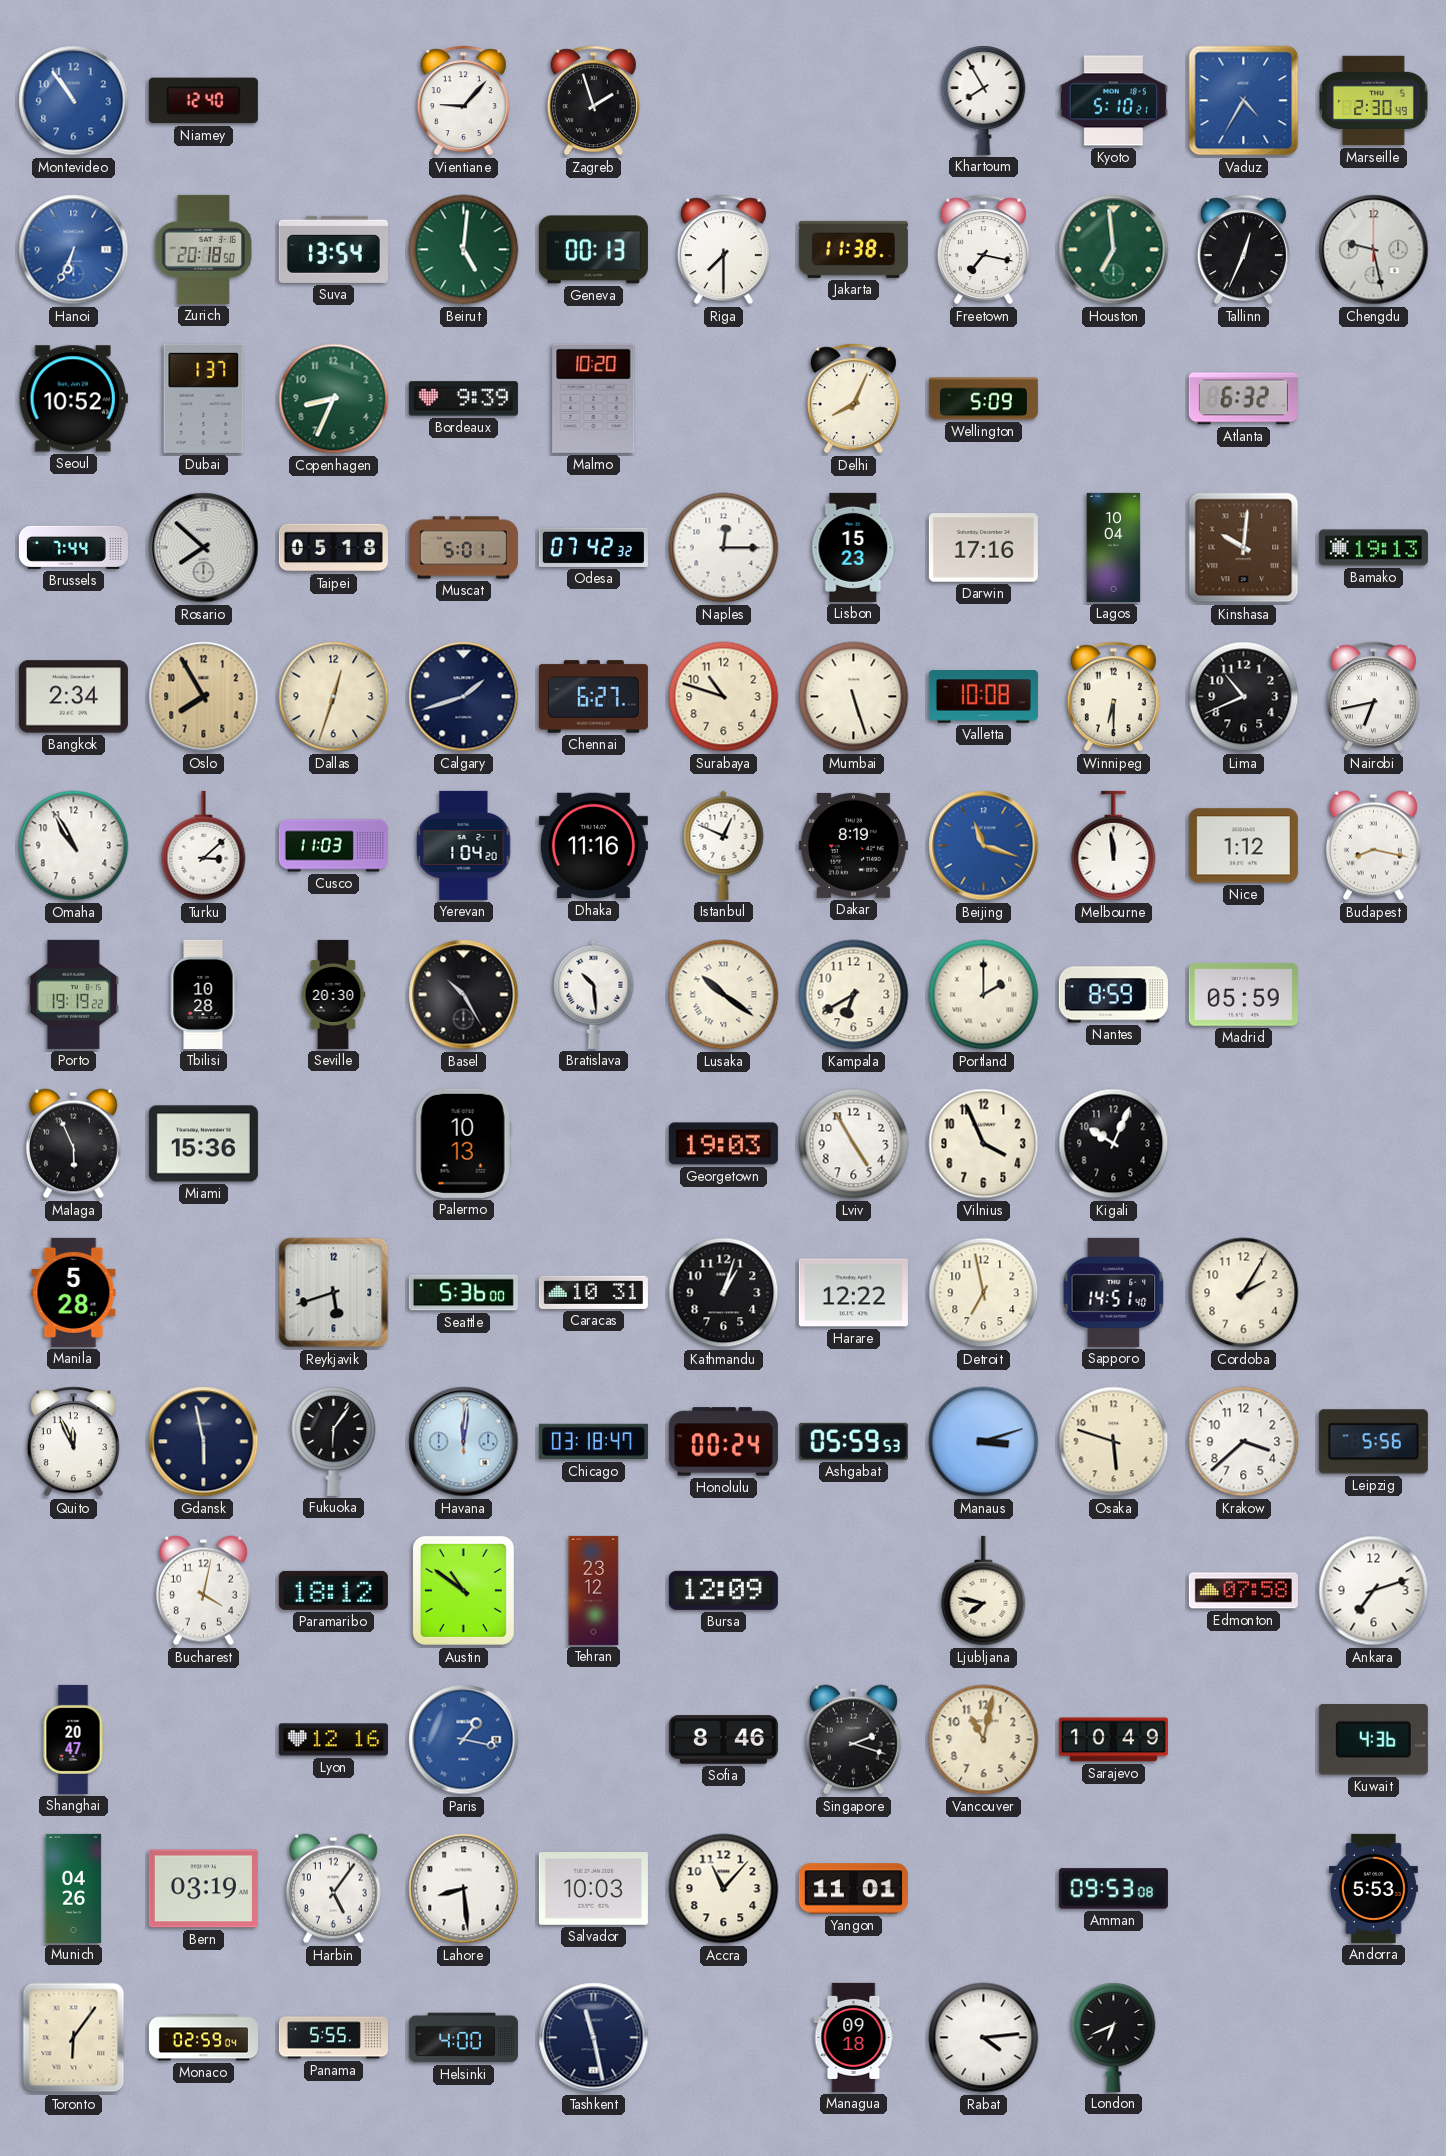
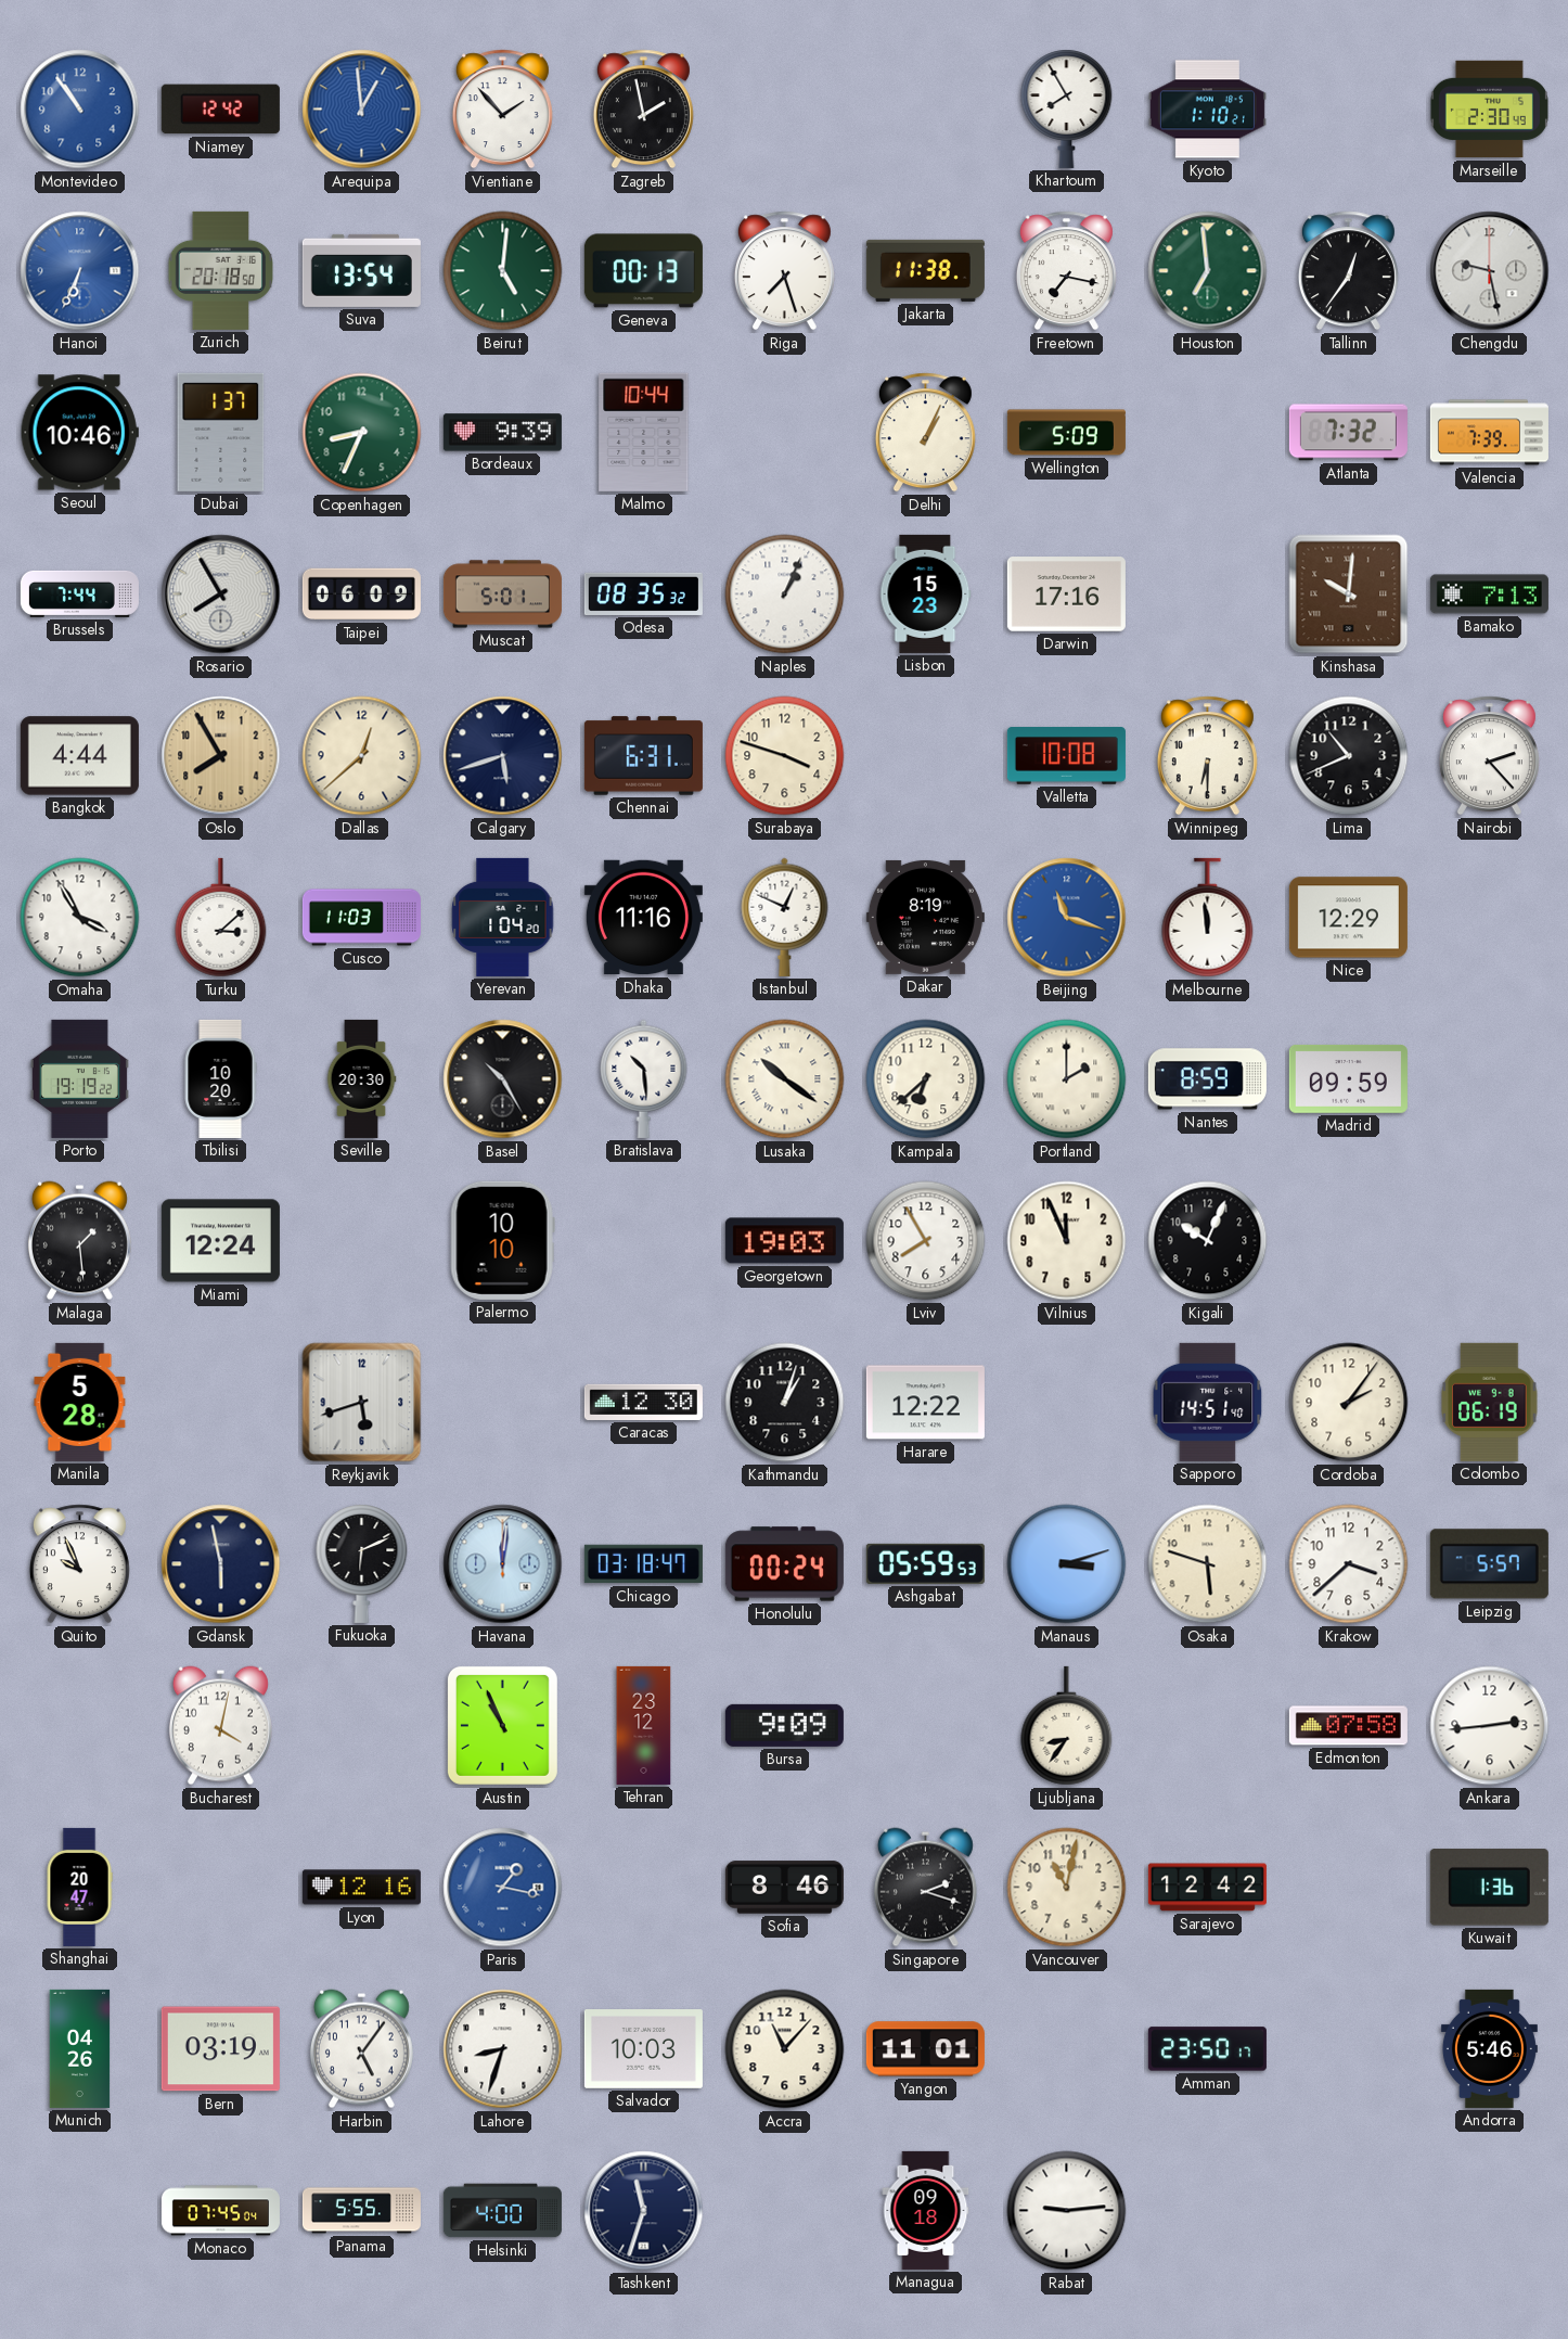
Niamey: 12:40 -> 12:42
Arequipa: none -> 12:59
Vientiane: 9:07 -> 1:53
Zagreb: 1:57 -> 1:58
Kyoto: 5:10 -> 1:10
Vaduz: 4:35 -> none
Riga: 7:30 -> 7:27
Tallinn: 12:34 -> 12:36
Seoul: 10:52 -> 10:46
Malmo: 10:20 -> 10:44
Delhi: 8:04 -> 1:04
Atlanta: 6:32 -> 7:32
Valencia: none -> 7:39
Rosario: 7:52 -> 7:55
Taipei: 05:18 -> 06:09
Odesa: 07:42 -> 08:35
Naples: 12:15 -> 1:04
Lagos: 10:04 -> none
Bamako: 19:13 -> 7:13
Bangkok: 2:34 -> 4:44
Dallas: 12:33 -> 12:38
Calgary: 1:42 -> 5:42
Chennai: 6:27 -> 6:31
Surabaya: 10:48 -> 3:48
Mumbai: 5:27 -> none
Nairobi: 6:43 -> 2:23
Omaha: 10:55 -> 3:55
Nice: 1:12 -> 12:29
Budapest: 8:17 -> none
Tbilisi: 10:28 -> 10:20
Kampala: 6:40 -> 6:38
Madrid: 05:59 -> 09:59
Malaga: 5:56 -> 1:29
Miami: 15:36 -> 12:24
Palermo: 10:13 -> 10:10
Lviv: 4:55 -> 7:55
Vilnius: 3:56 -> 11:56
Seattle: 5:36 -> none
Caracas: 10:31 -> 12:30
Detroit: 6:58 -> none
Cordoba: 2:05 -> 2:06
Colombo: none -> 06:19
Quito: 11:56 -> 9:56
Fukuoka: 6:06 -> 6:11
Leipzig: 5:56 -> 5:57
Paramaribo: 18:12 -> none
Austin: 10:51 -> 10:56
Bursa: 12:09 -> 9:09
Ljubljana: 7:47 -> 8:36
Ankara: 7:12 -> 2:44
Sarajevo: 10:49 -> 12:42
Kuwait: 4:36 -> 1:36
Lahore: 8:29 -> 8:33
Amman: 09:53 -> 23:50
Andorra: 5:53 -> 5:46
Toronto: 6:06 -> none
Monaco: 02:59 -> 07:45
Tashkent: 11:28 -> 11:33
Rabat: 4:14 -> 9:14
London: 6:41 -> none
